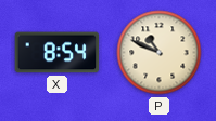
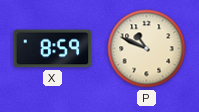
X: 8:54 -> 8:59
